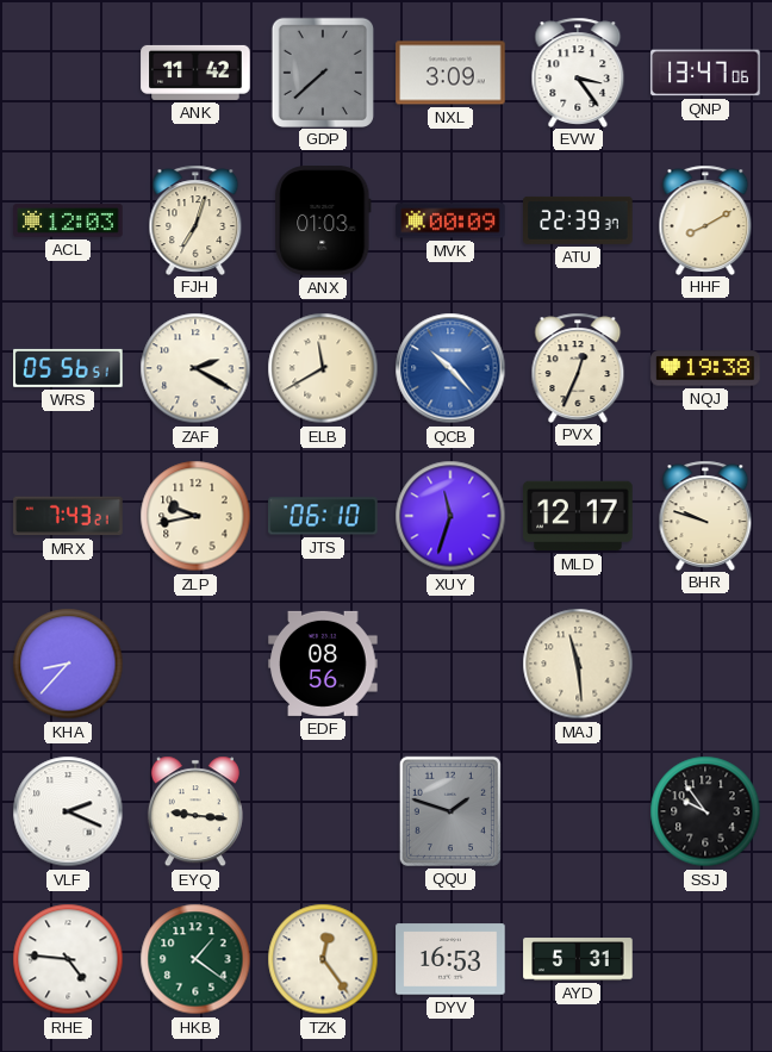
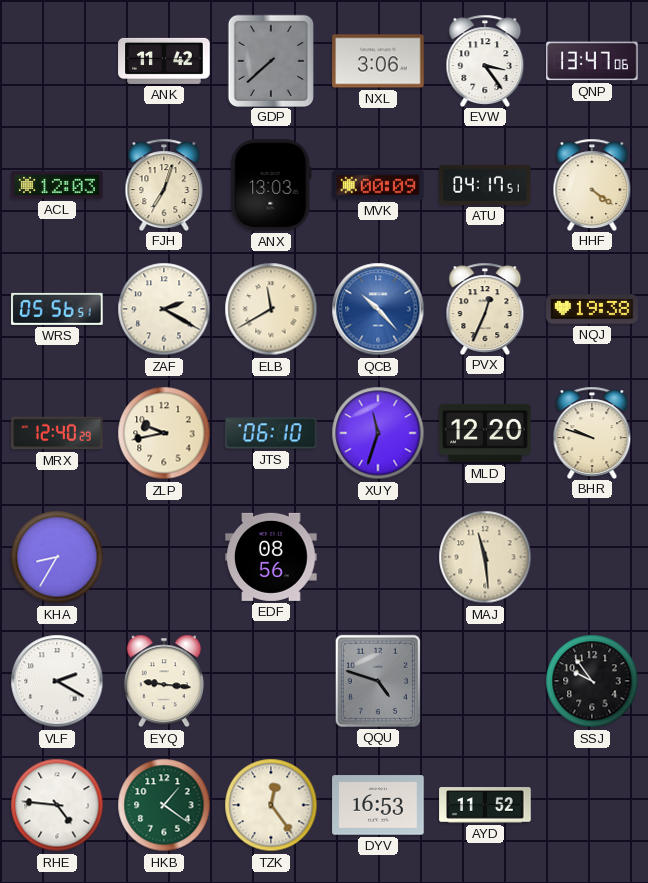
NXL: 3:09 -> 3:06
ANX: 01:03 -> 13:03
ATU: 22:39 -> 04:17
HHF: 8:10 -> 4:21
MRX: 7:43 -> 12:40
MLD: 12:17 -> 12:20
KHA: 8:37 -> 8:35
VLF: 2:19 -> 2:20
QQU: 1:48 -> 4:48
AYD: 5:31 -> 11:52
